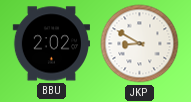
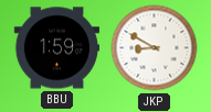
BBU: 2:02 -> 1:59
